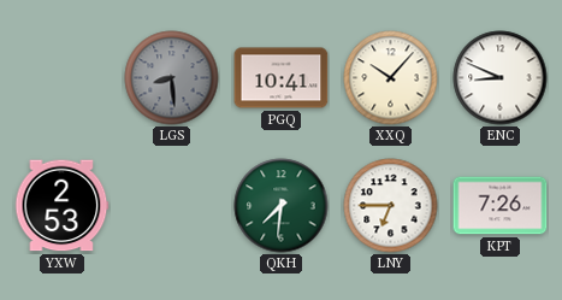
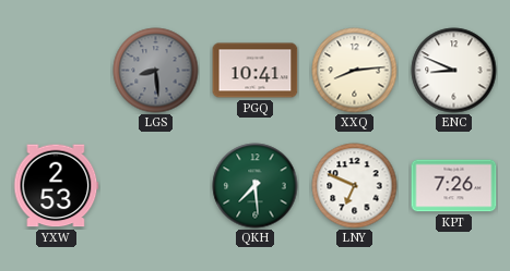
XXQ: 10:07 -> 8:14
QKH: 7:31 -> 7:29
LNY: 6:45 -> 6:49
